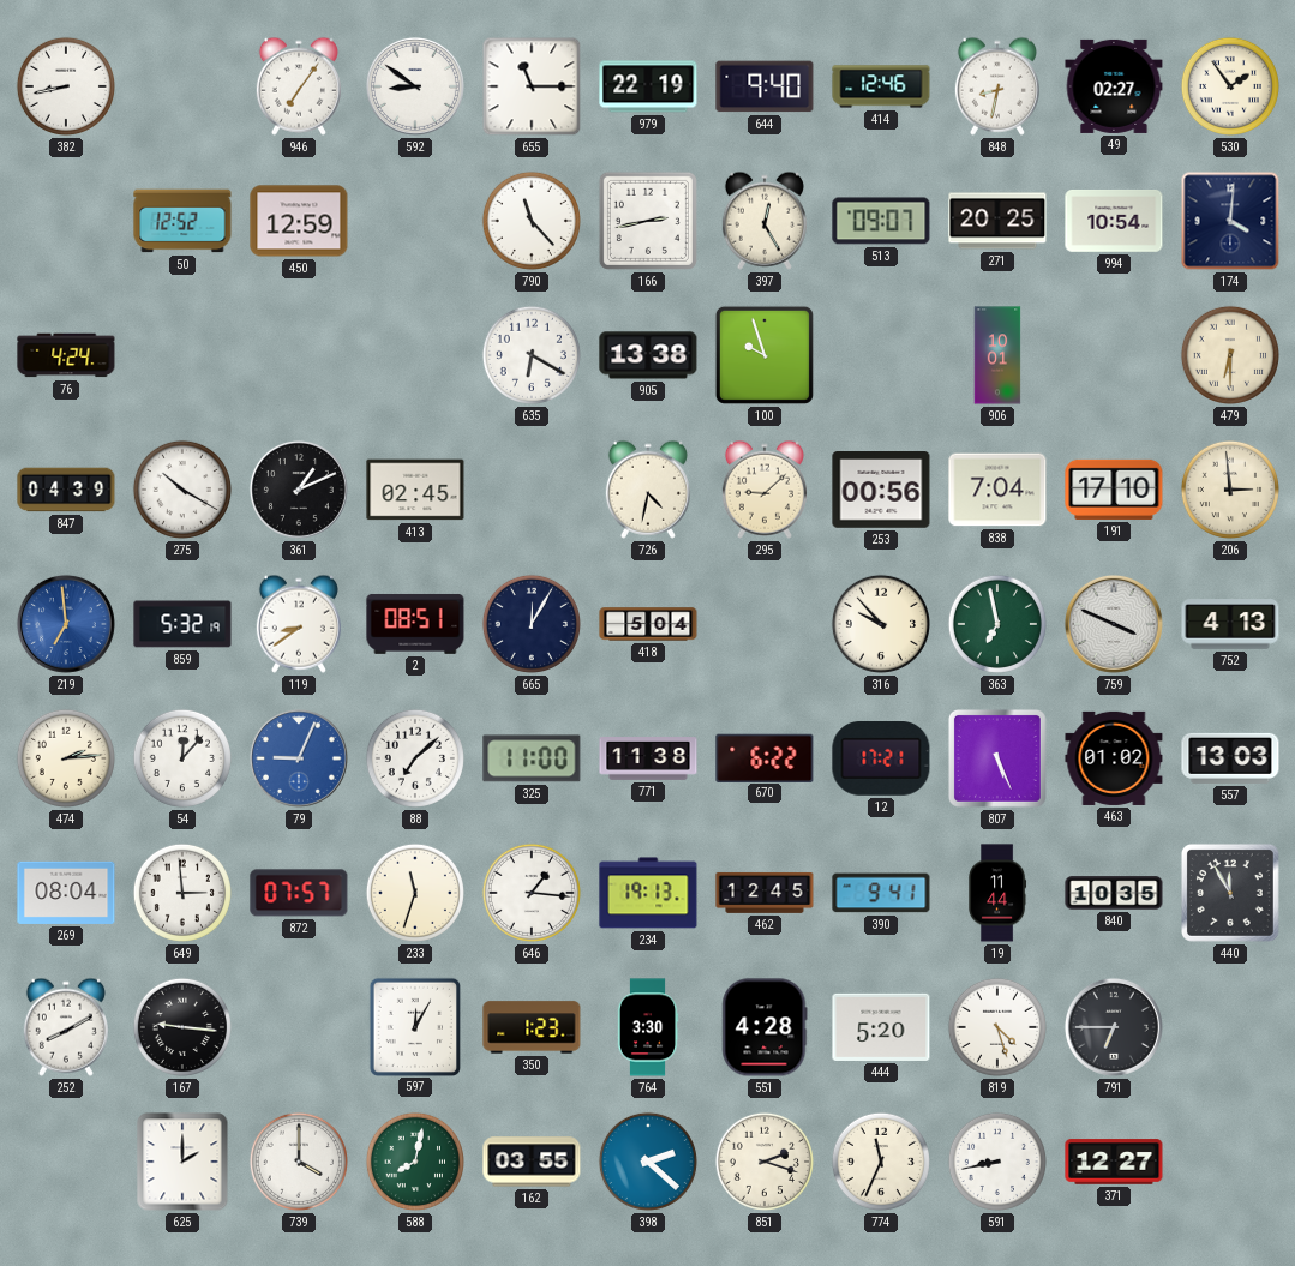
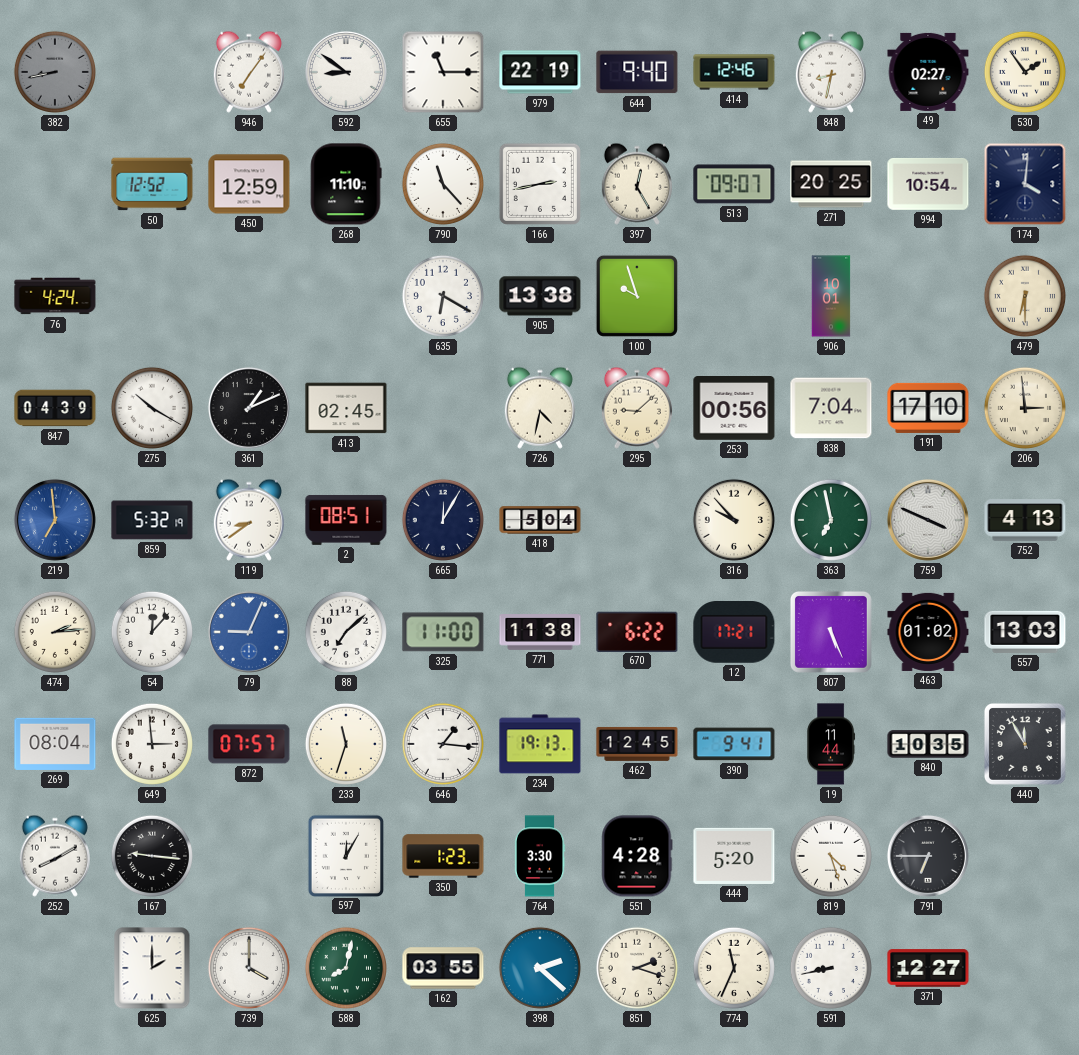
382 dial: white -> grey
268: none -> 11:10
